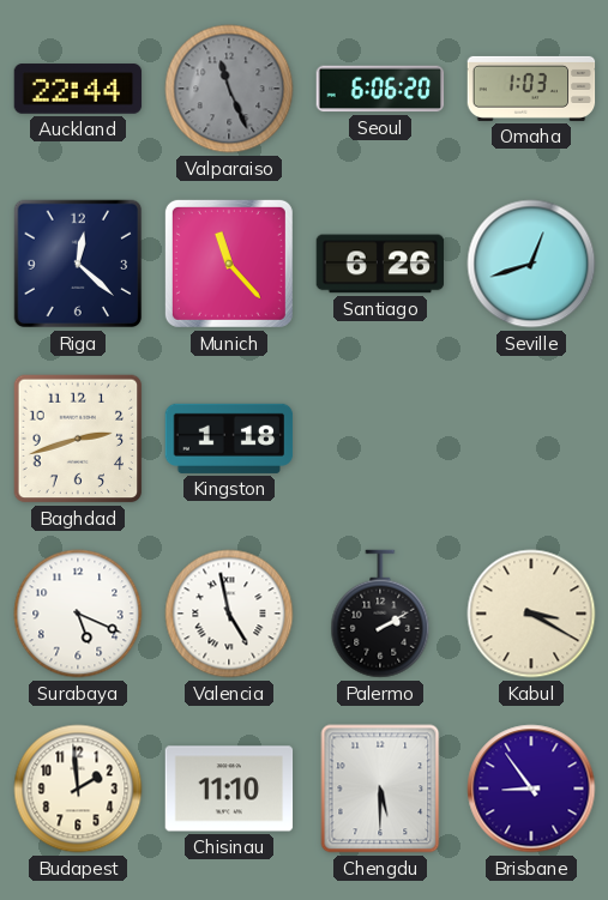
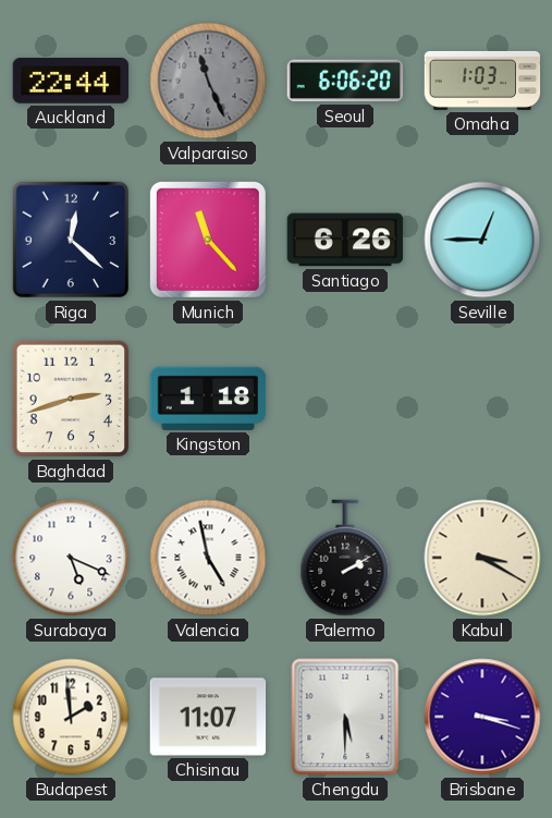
Seville: 12:42 -> 12:45
Chisinau: 11:10 -> 11:07
Brisbane: 8:54 -> 3:18
